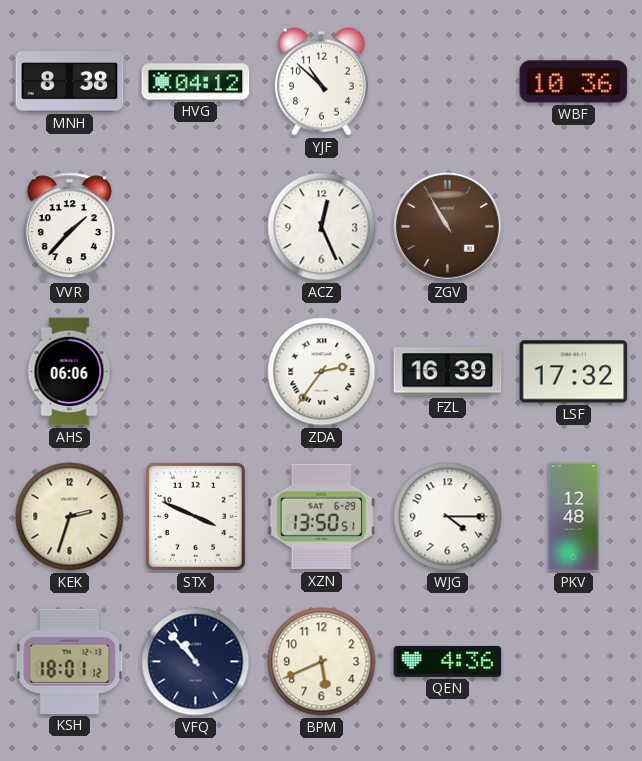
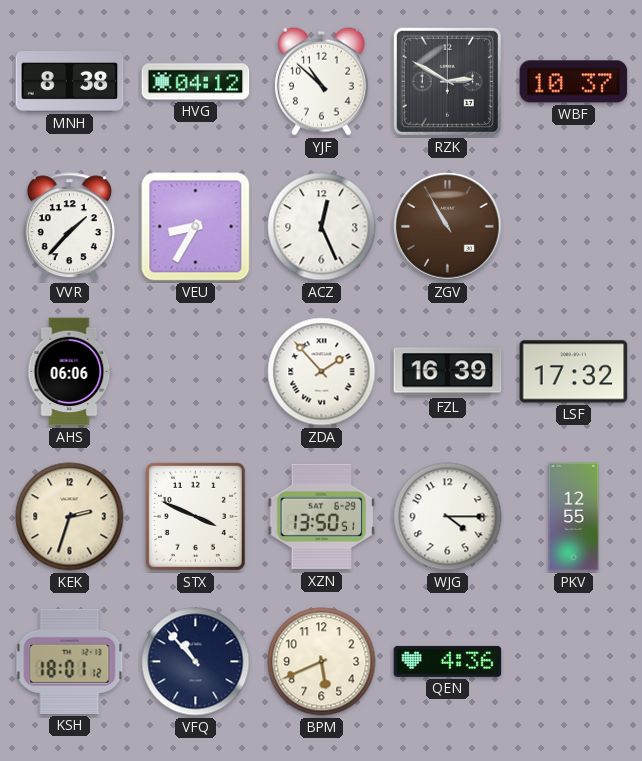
RZK: none -> 2:50
WBF: 10:36 -> 10:37
VEU: none -> 8:35
ZDA: 2:36 -> 1:53
PKV: 12:48 -> 12:55
